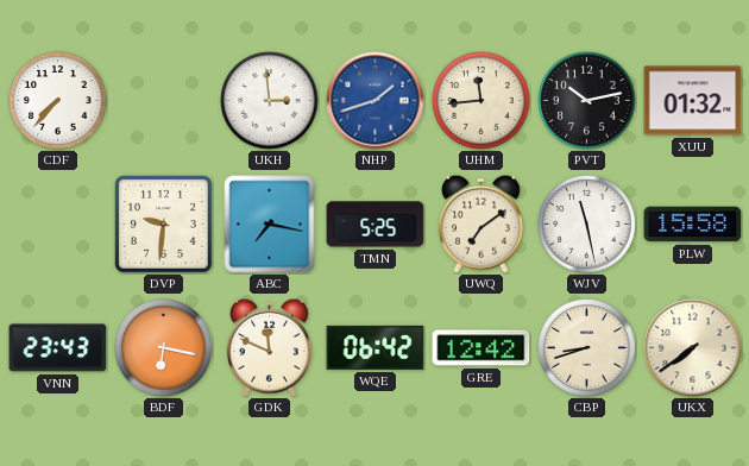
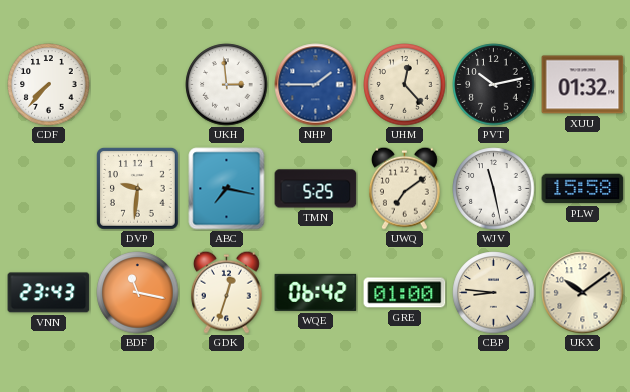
NHP: 1:42 -> 1:45
UHM: 11:44 -> 12:23
BDF: 6:17 -> 11:17
GDK: 11:49 -> 12:33
GRE: 12:42 -> 01:00
CBP: 8:42 -> 8:46
UKX: 7:39 -> 10:09
